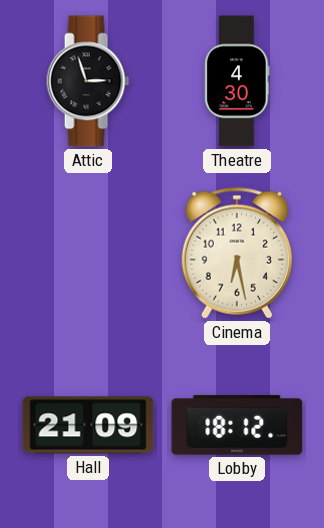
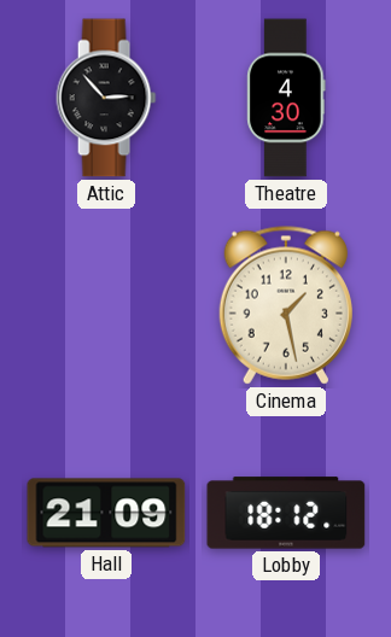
Attic: 2:57 -> 2:53
Cinema: 6:28 -> 1:28
